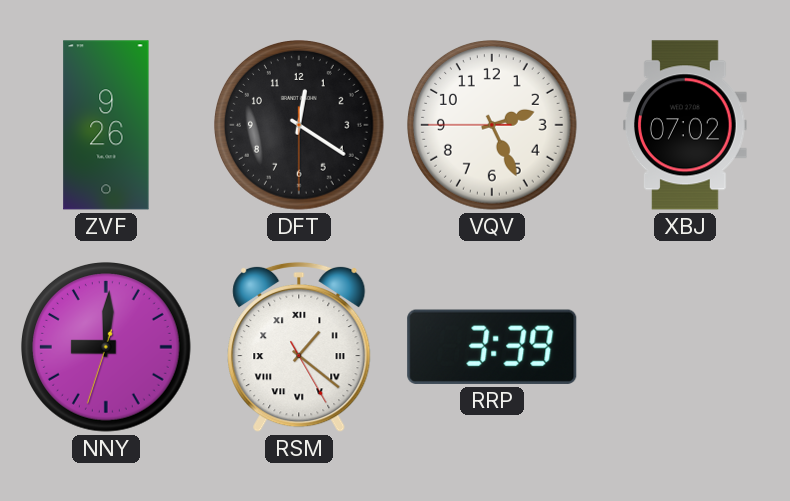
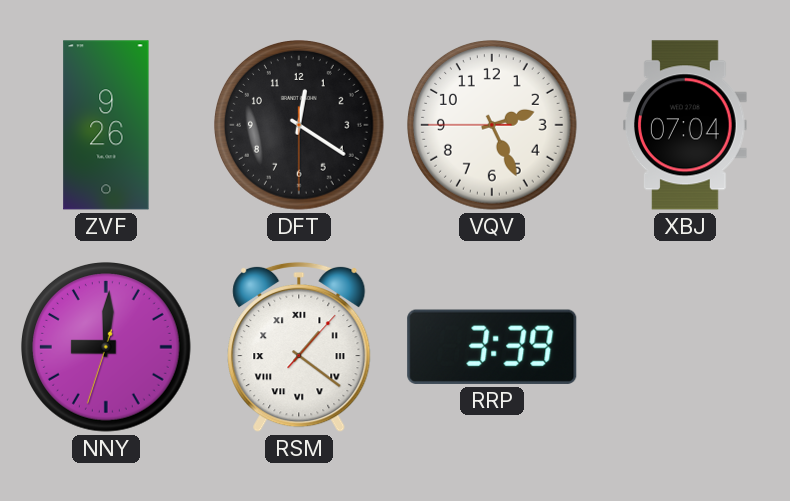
XBJ: 07:02 -> 07:04
RSM: 1:21:25 -> 1:21:07
